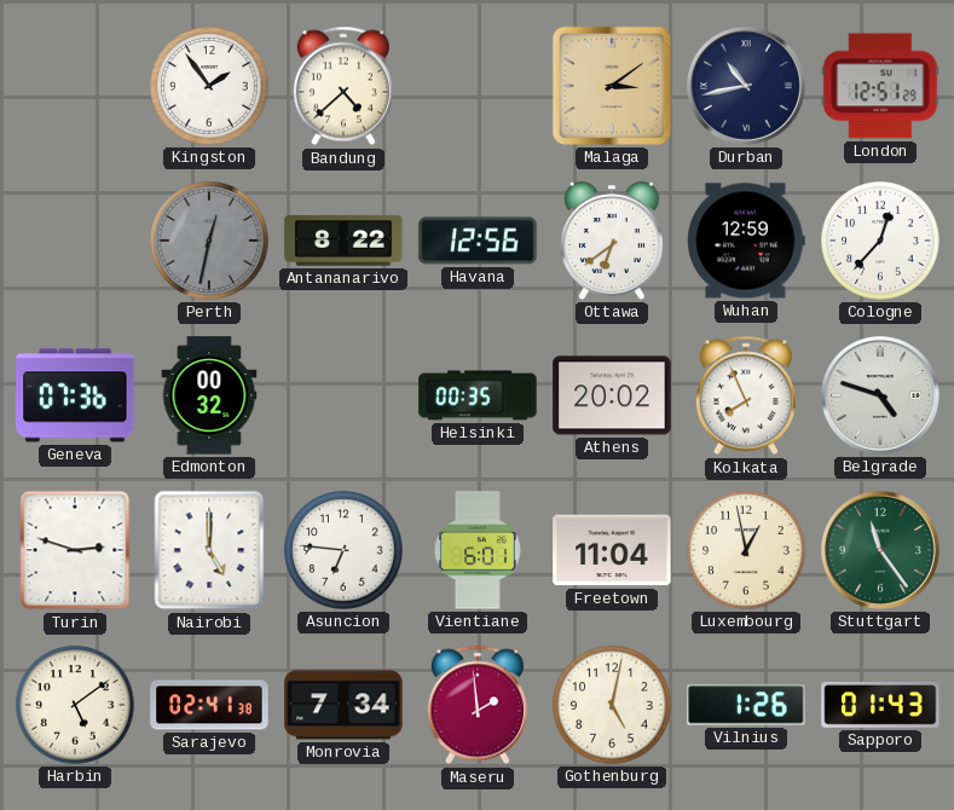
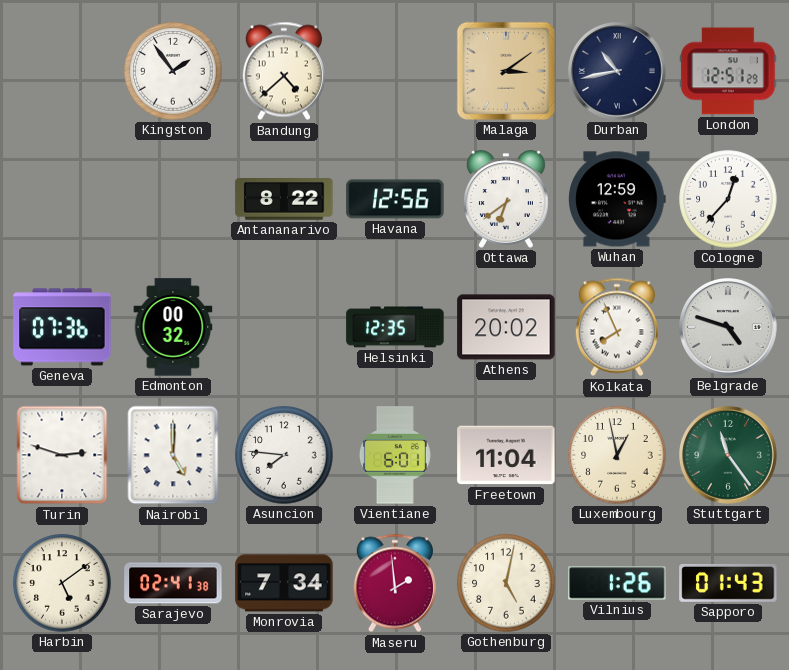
Perth: 12:32 -> none
Helsinki: 00:35 -> 12:35
Asuncion: 6:46 -> 7:46
